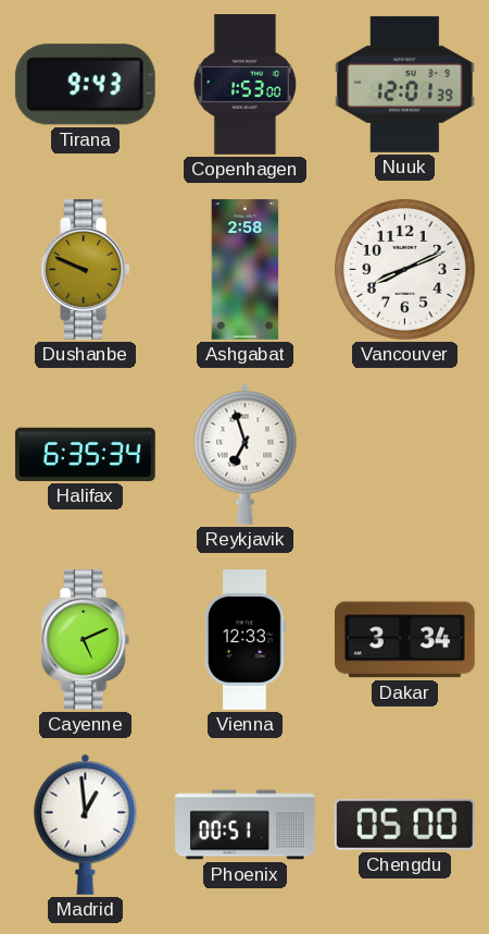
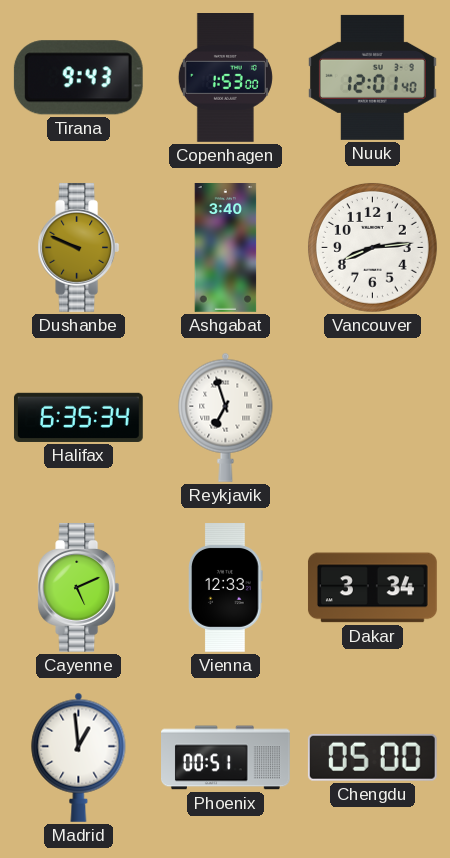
Nuuk: 12:01:39 -> 12:01:40
Ashgabat: 2:58 -> 3:40
Vancouver: 8:11 -> 8:14
